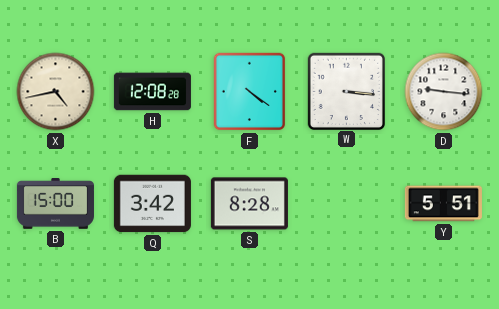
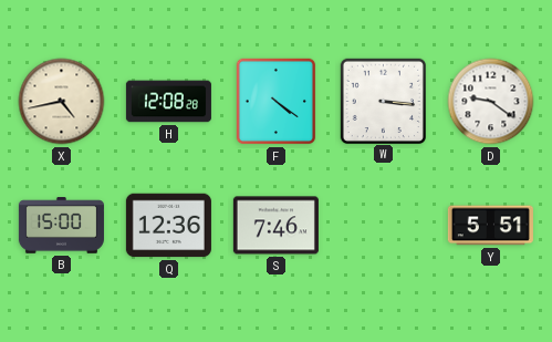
D: 9:16 -> 9:21
Q: 3:42 -> 12:36
S: 8:28 -> 7:46
